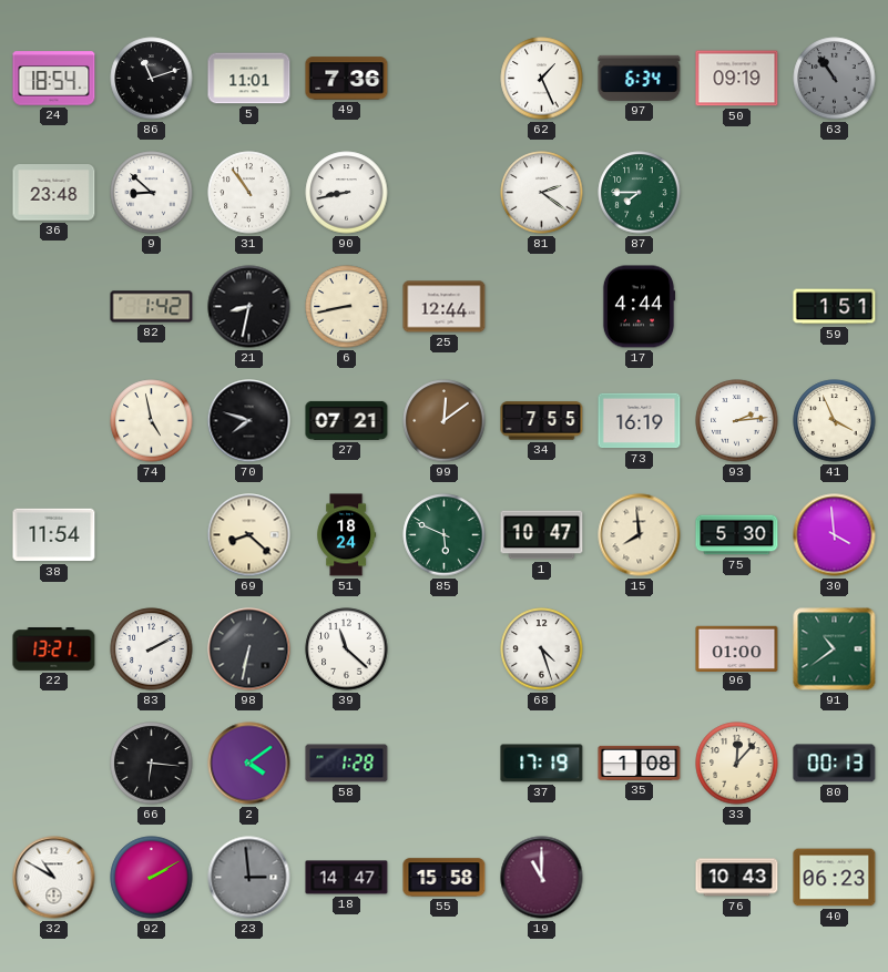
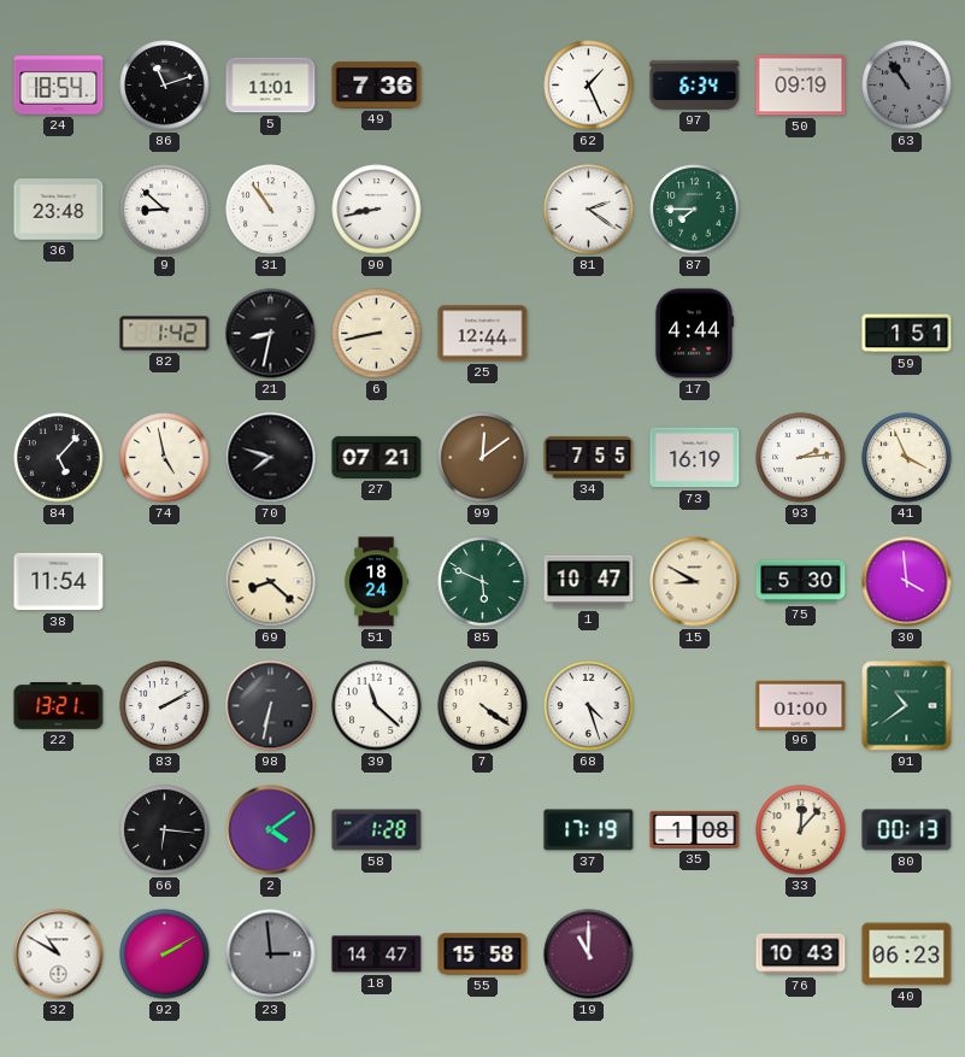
84: none -> 5:07
15: 7:59 -> 8:50
7: none -> 4:21
